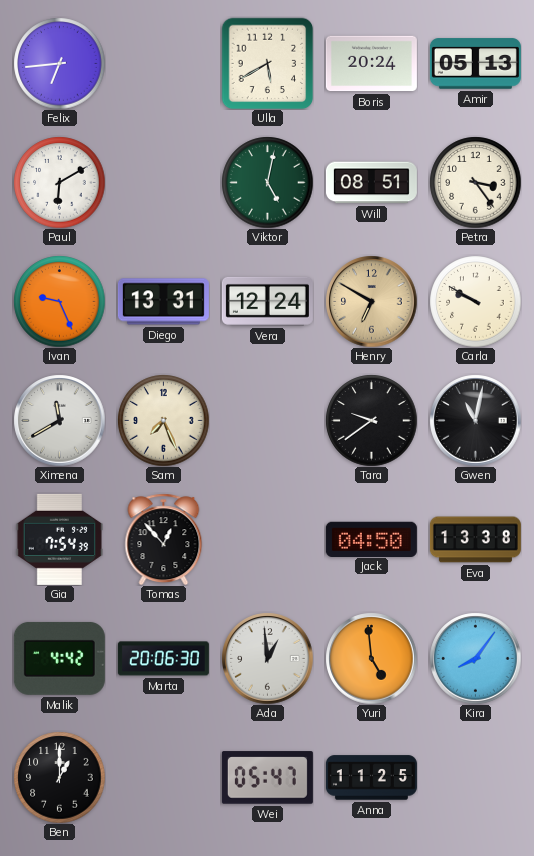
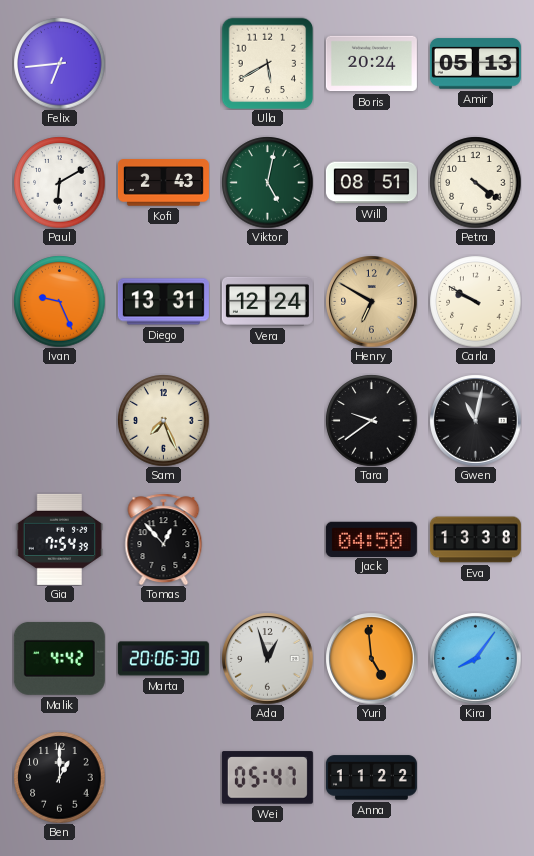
Kofi: none -> 2:43
Petra: 3:24 -> 4:21
Ximena: 11:40 -> none
Ada: 12:59 -> 12:57
Anna: 11:25 -> 11:22
